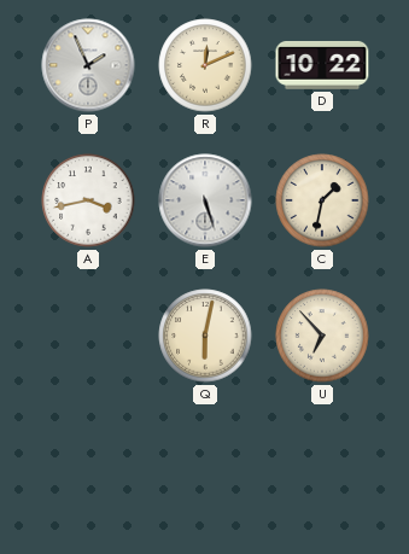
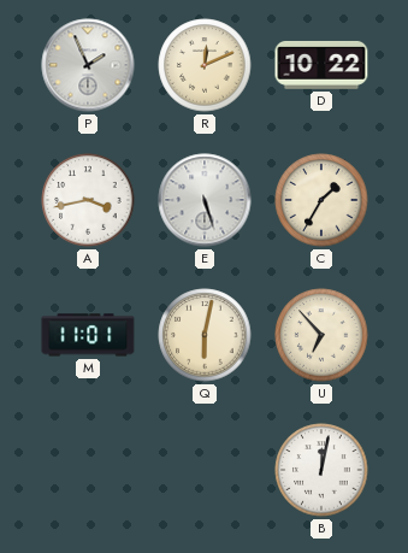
C: 1:32 -> 1:35
M: none -> 11:01
B: none -> 12:02
